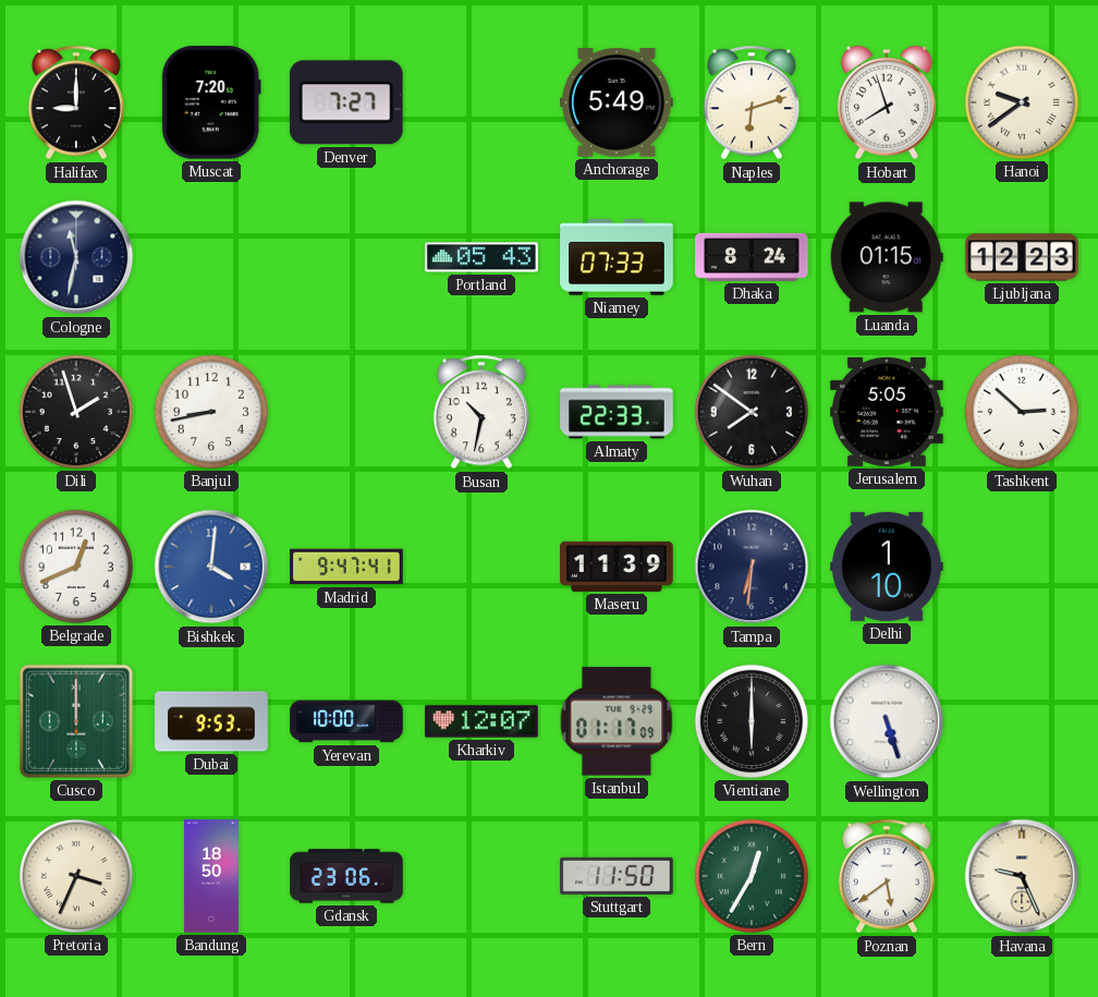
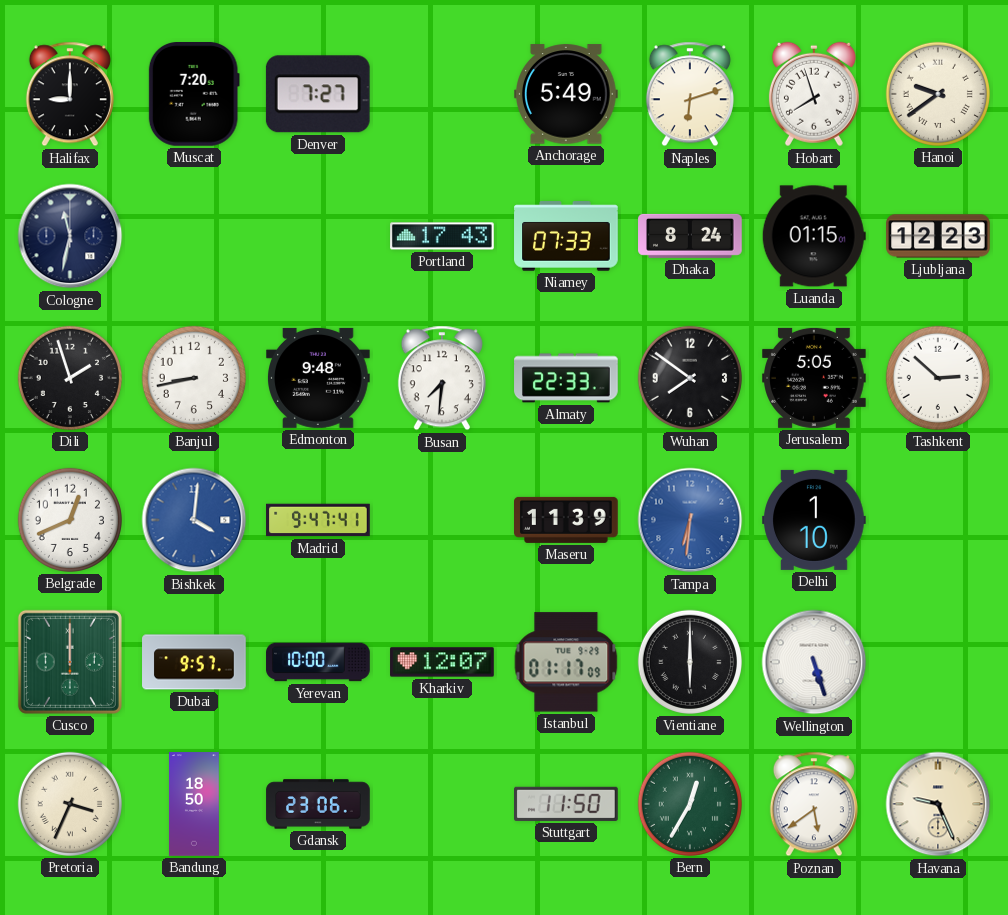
Portland: 05:43 -> 17:43
Edmonton: none -> 9:48
Busan: 10:32 -> 7:31
Tampa dial: navy -> blue
Dubai: 9:53 -> 9:57
